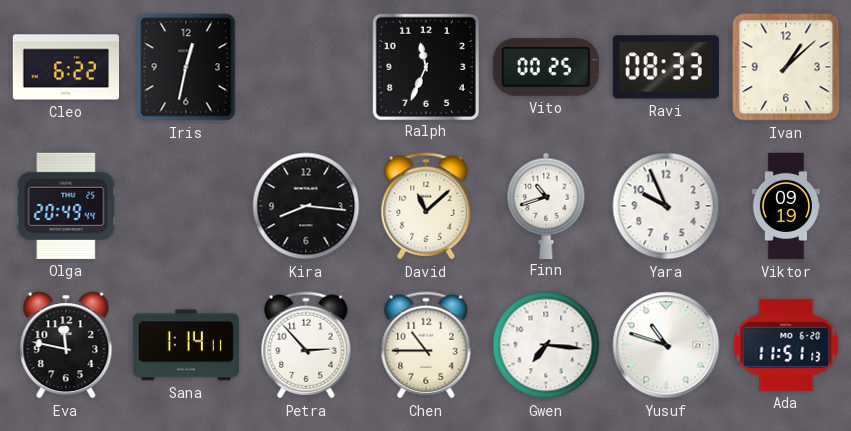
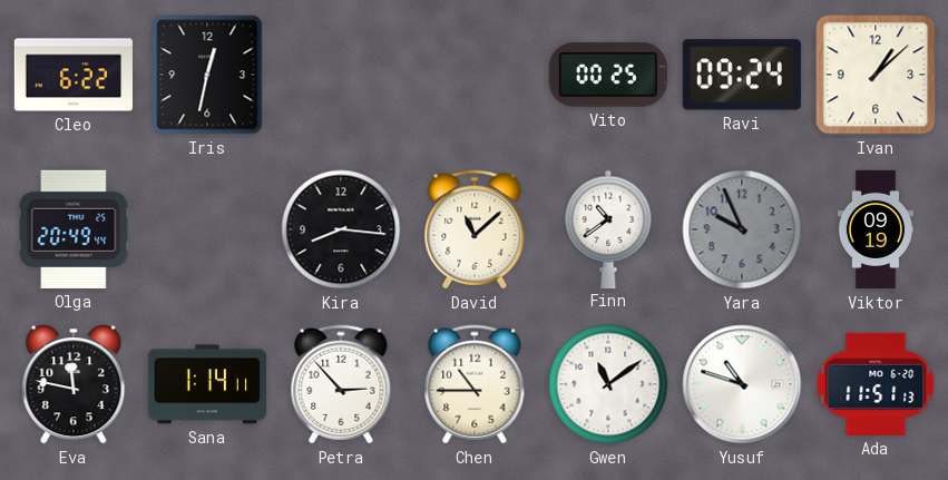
Ralph: 11:34 -> none
Ravi: 08:33 -> 09:24
Finn: 10:42 -> 10:39
Yara dial: white -> grey
Gwen: 7:16 -> 11:09
